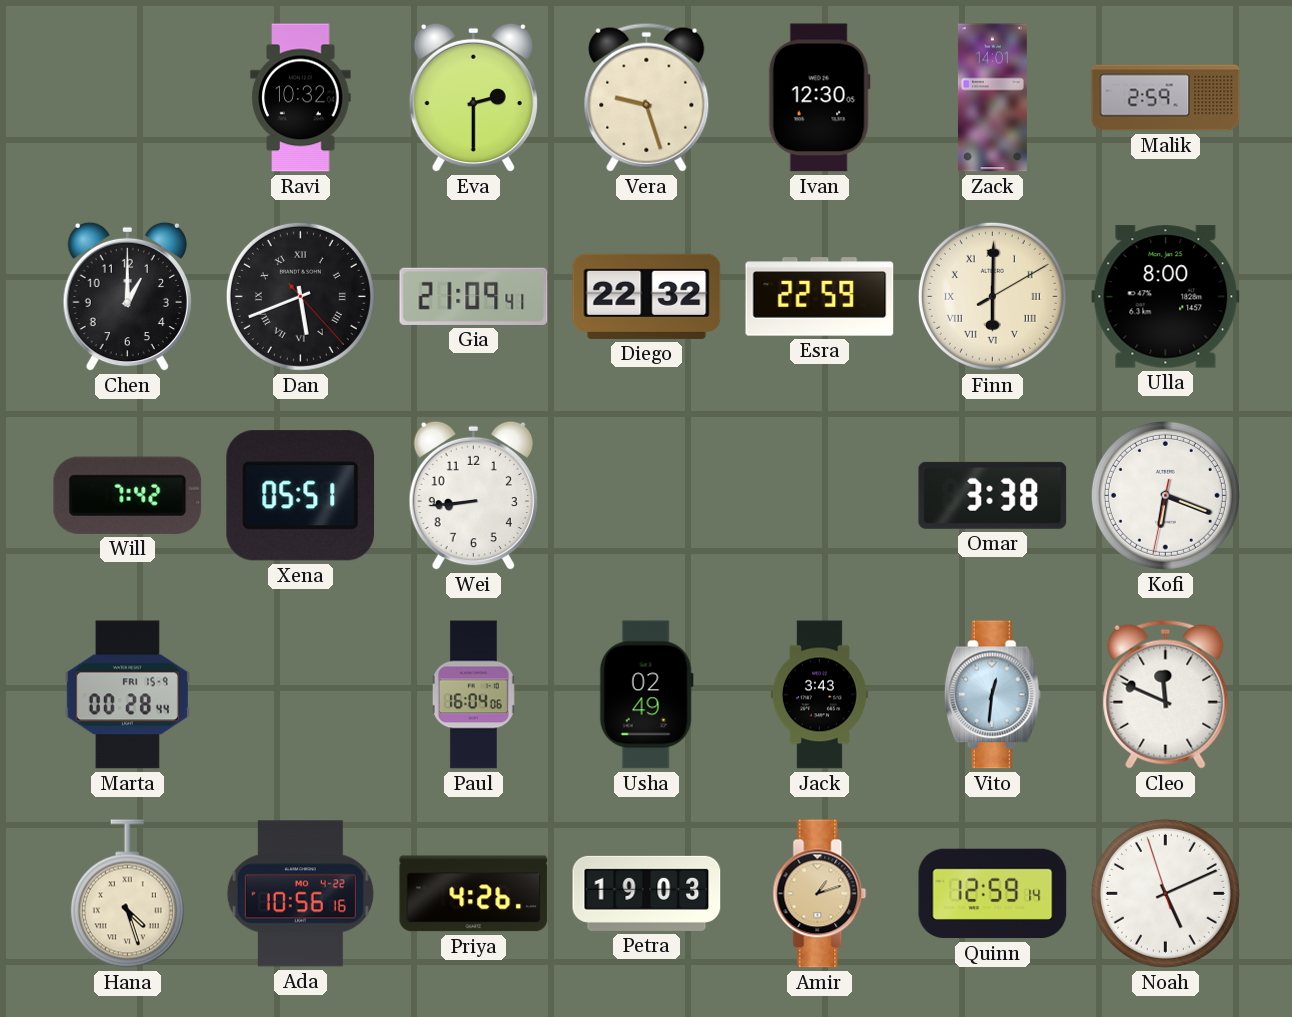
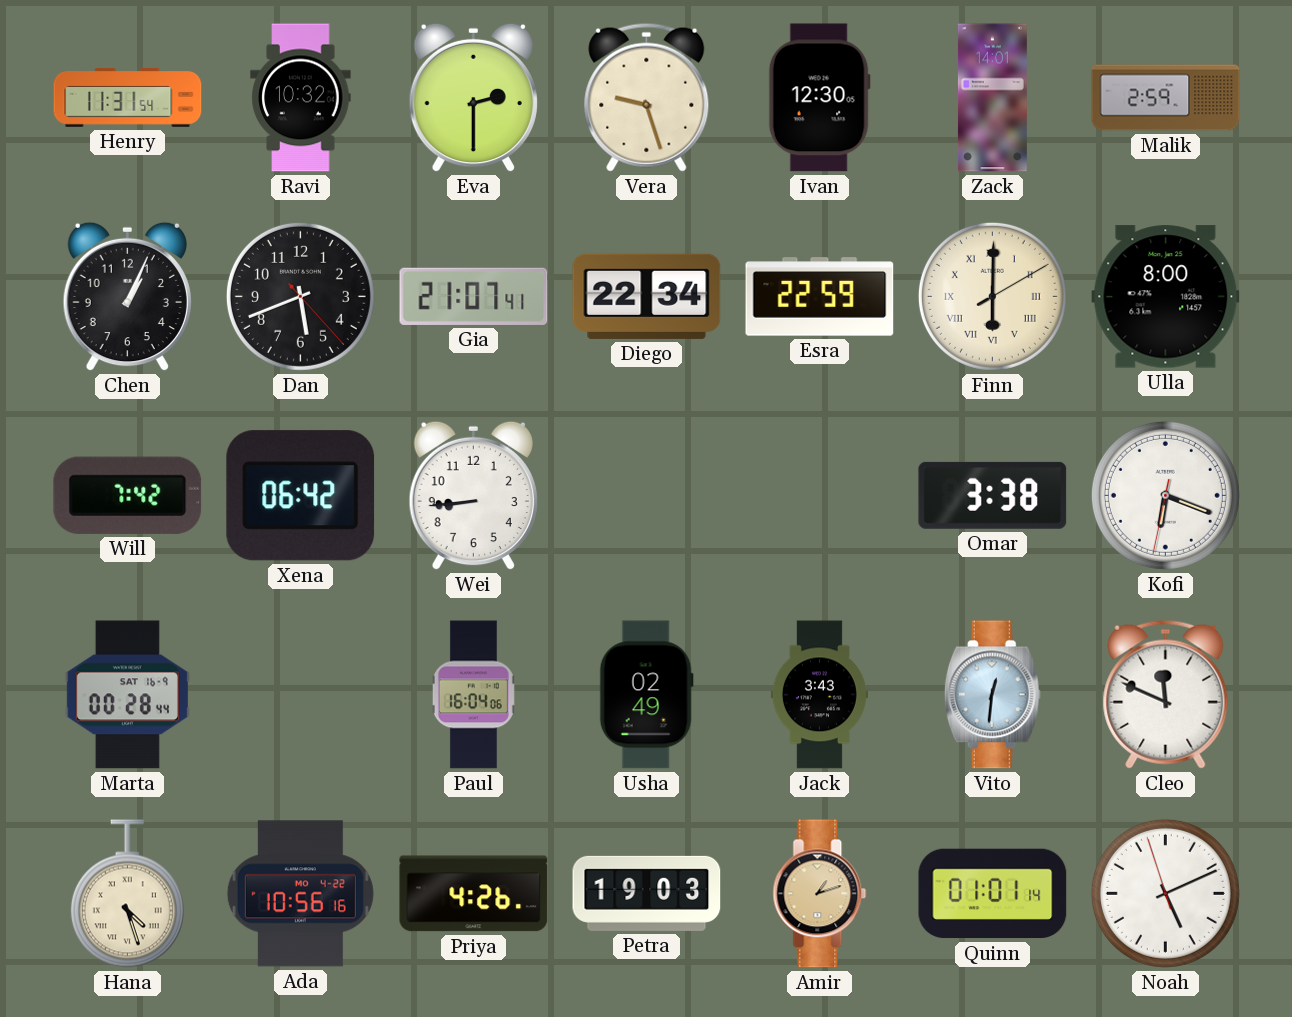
Henry: none -> 11:31
Chen: 1:00 -> 1:04
Dan numerals: Roman -> Arabic
Gia: 21:09 -> 21:07
Diego: 22:32 -> 22:34
Xena: 05:51 -> 06:42
Marta date: FRI 15-9 -> SAT 16-9
Quinn: 12:59 -> 01:01
